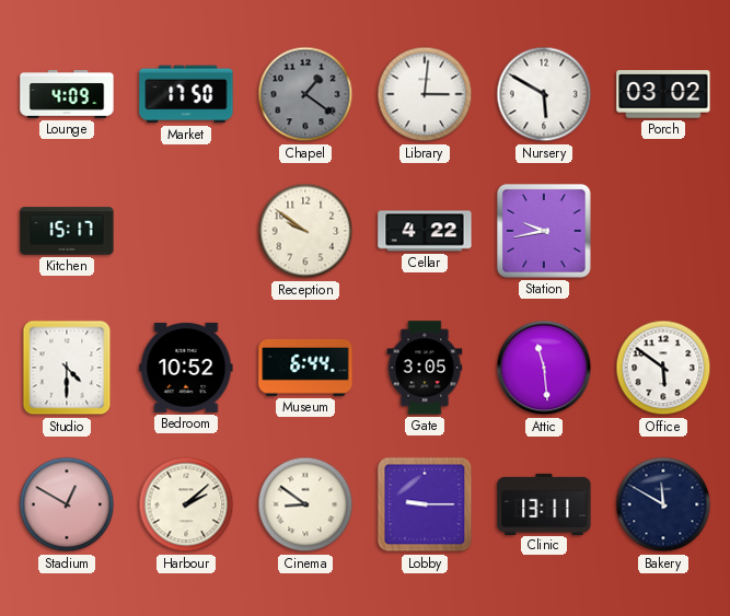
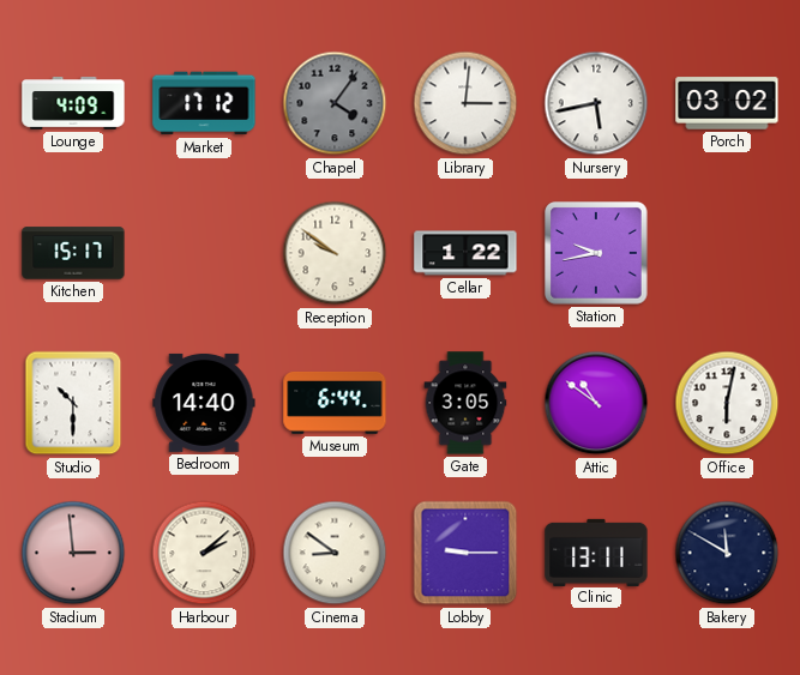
Market: 17:50 -> 17:12
Chapel: 1:21 -> 4:06
Nursery: 5:50 -> 5:43
Cellar: 4:22 -> 1:22
Studio: 4:30 -> 10:30
Bedroom: 10:52 -> 14:40
Attic: 11:29 -> 10:51
Office: 5:51 -> 6:02
Stadium: 12:50 -> 2:59
